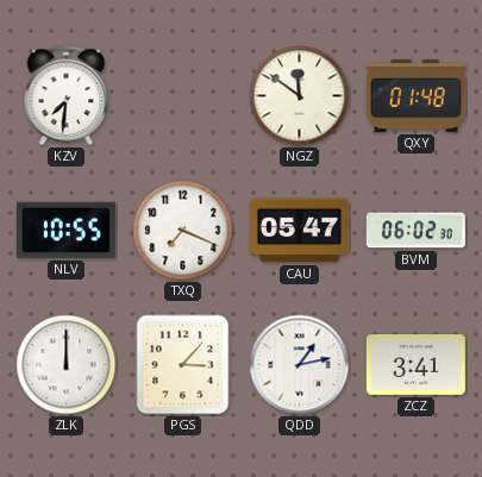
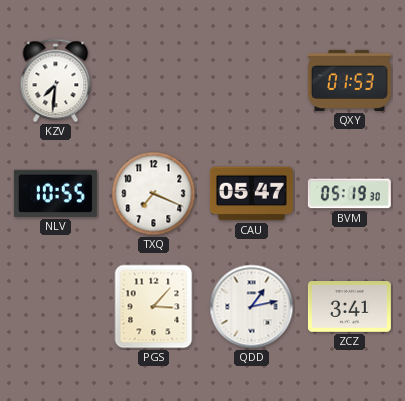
NGZ: 11:51 -> none
QXY: 01:48 -> 01:53
BVM: 06:02 -> 05:19
ZLK: 12:00 -> none
